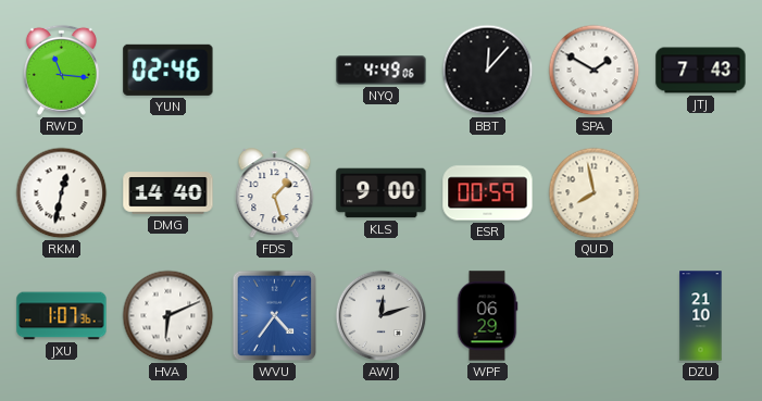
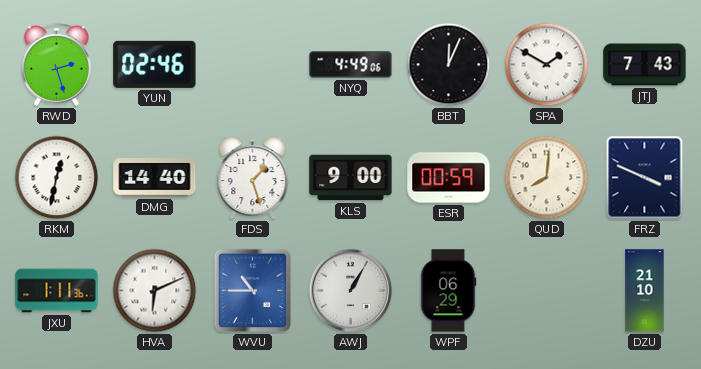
RWD: 11:16 -> 2:27
BBT: 12:07 -> 12:04
QUD: 7:58 -> 8:01
FRZ: none -> 3:49
JXU: 1:07 -> 1:11
WVU: 4:36 -> 10:45
AWJ: 12:12 -> 1:05
